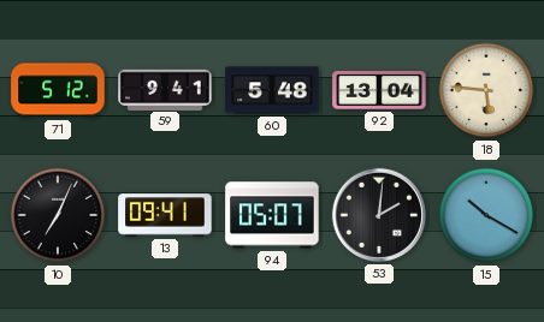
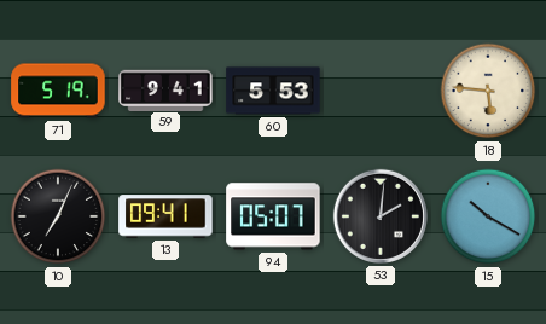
71: 5:12 -> 5:19
60: 5:48 -> 5:53
92: 13:04 -> none
